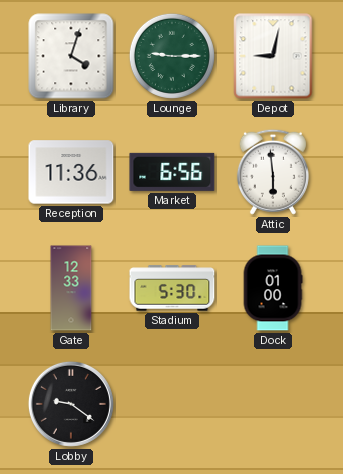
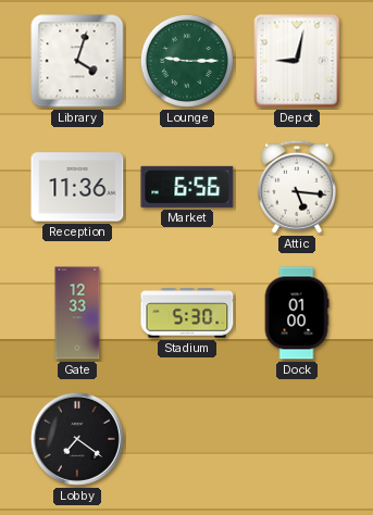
Attic: 5:59 -> 5:16
Lobby: 9:21 -> 7:21
